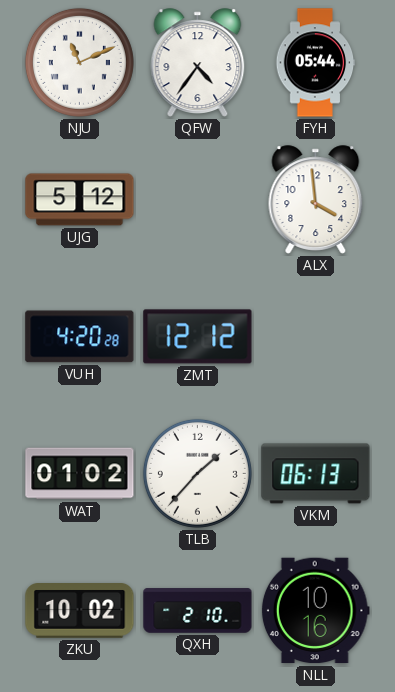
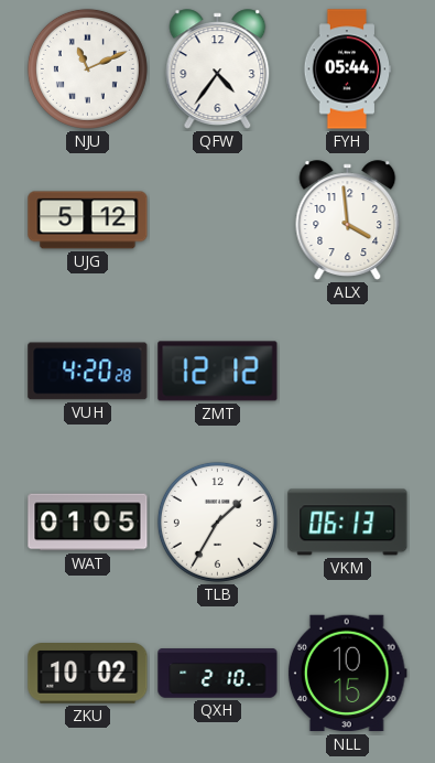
WAT: 01:02 -> 01:05
TLB: 1:37 -> 1:35
NLL: 10:16 -> 10:15
